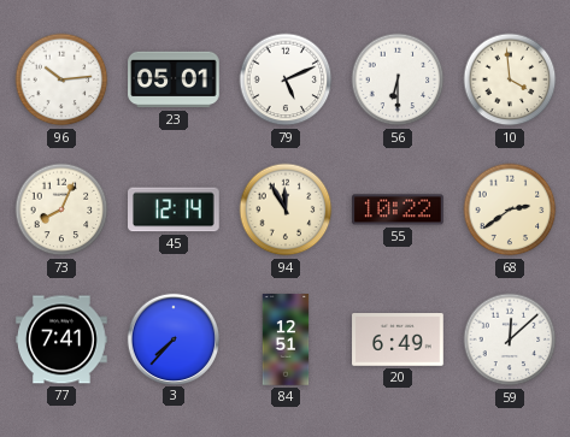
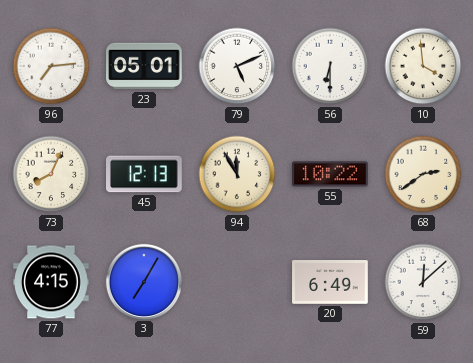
96: 10:14 -> 7:14
45: 12:14 -> 12:13
77: 7:41 -> 4:15
3: 7:37 -> 7:05
84: 12:51 -> none
